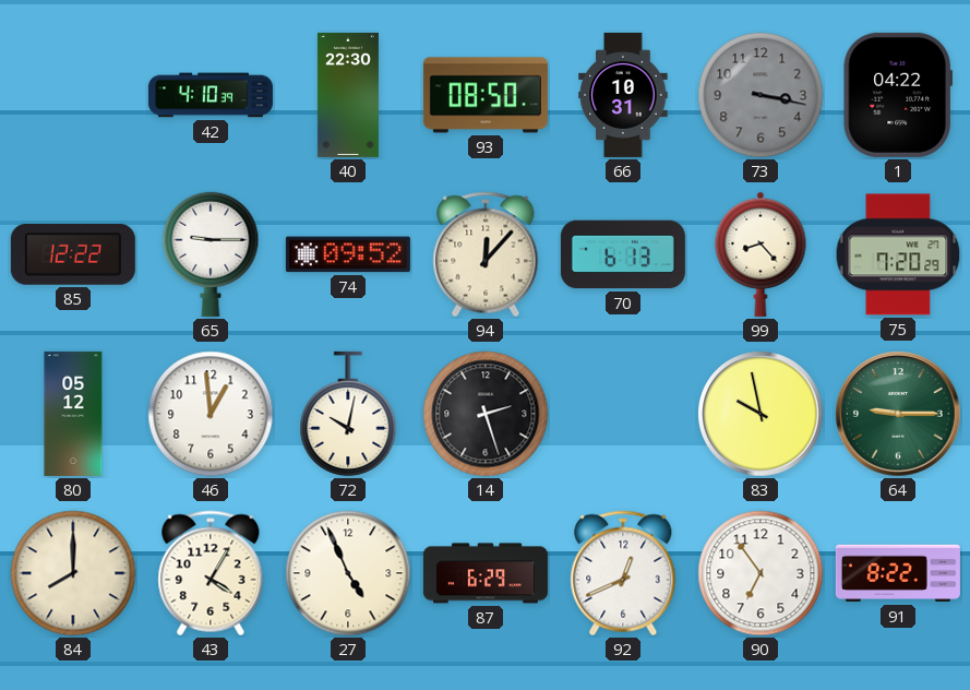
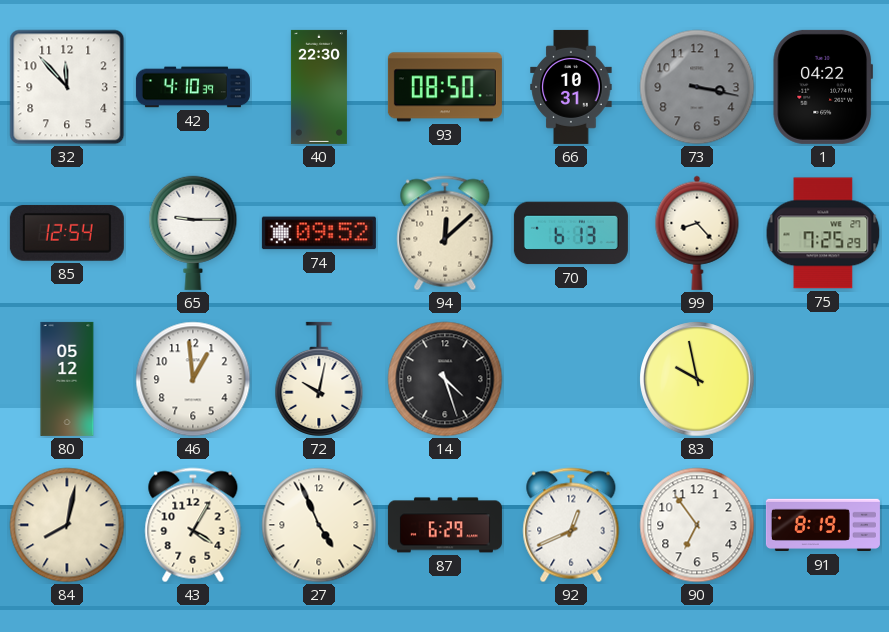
32: none -> 11:53
85: 12:22 -> 12:54
94: 12:07 -> 12:08
75: 7:20 -> 7:25
14: 2:27 -> 4:27
64: 9:15 -> none
84: 8:00 -> 8:02
91: 8:22 -> 8:19
